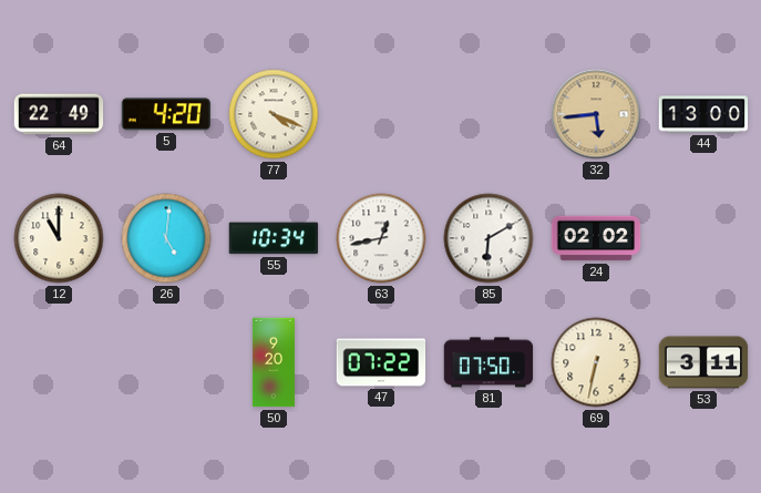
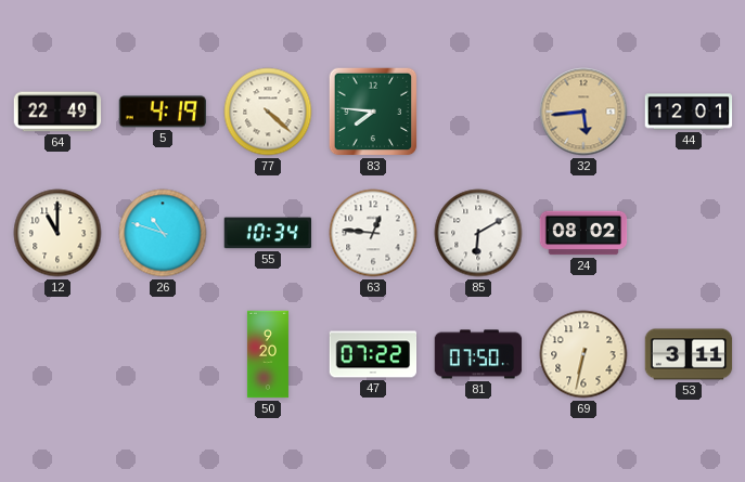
5: 4:20 -> 4:19
77: 4:19 -> 4:22
83: none -> 7:46
44: 13:00 -> 12:01
26: 5:01 -> 10:48
63: 12:43 -> 12:46
24: 02:02 -> 08:02
